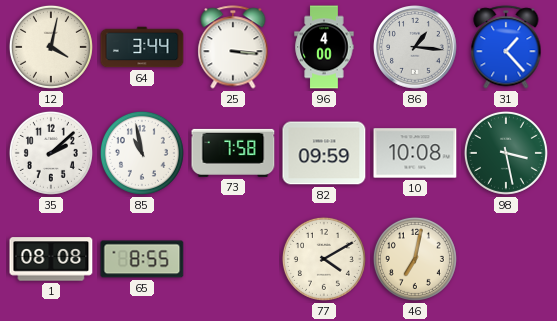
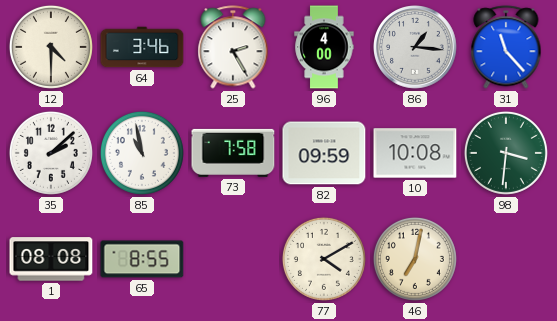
12: 4:02 -> 4:30
64: 3:44 -> 3:46
25: 3:16 -> 2:25
31: 1:23 -> 11:23
98: 3:28 -> 3:31
